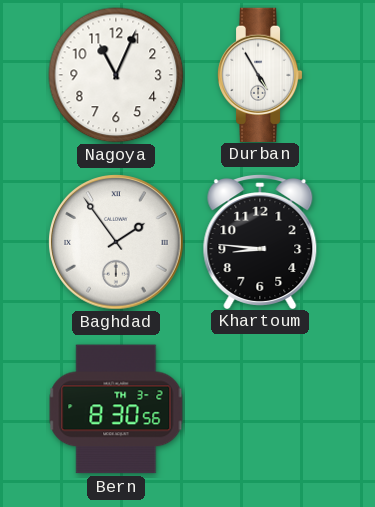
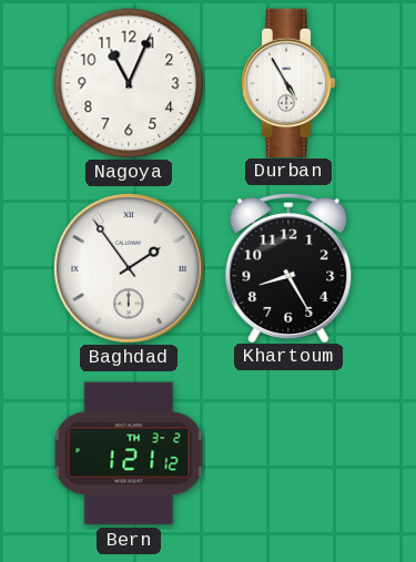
Khartoum: 8:46 -> 8:25
Bern: 8:30 -> 1:21
